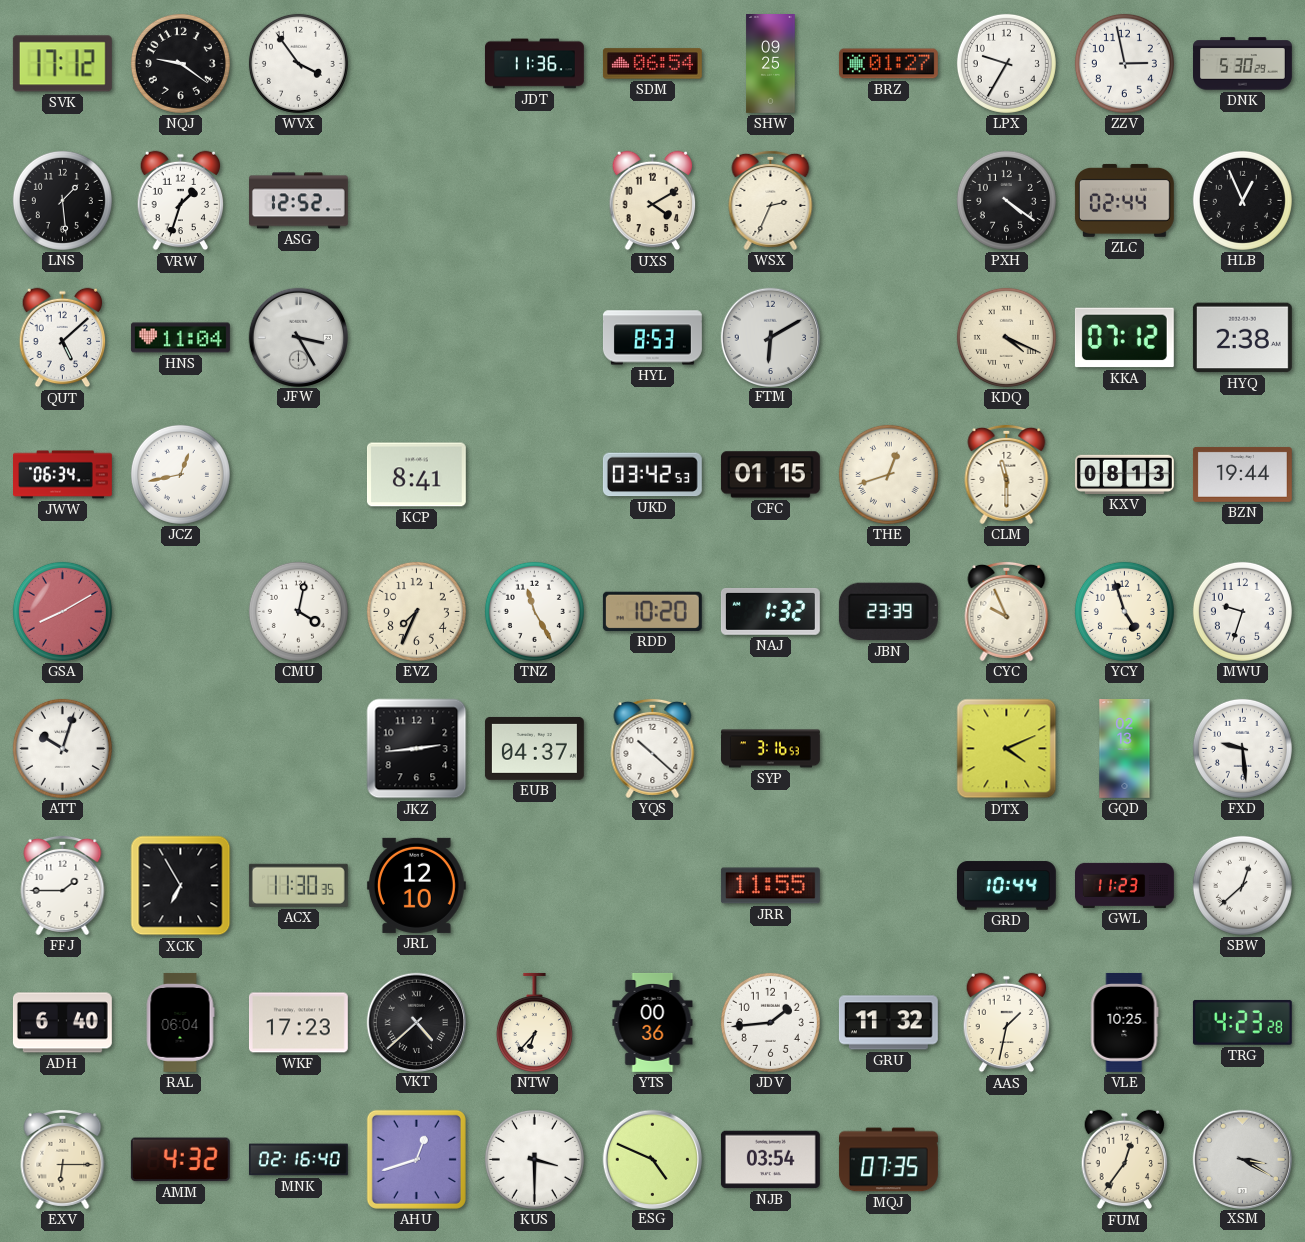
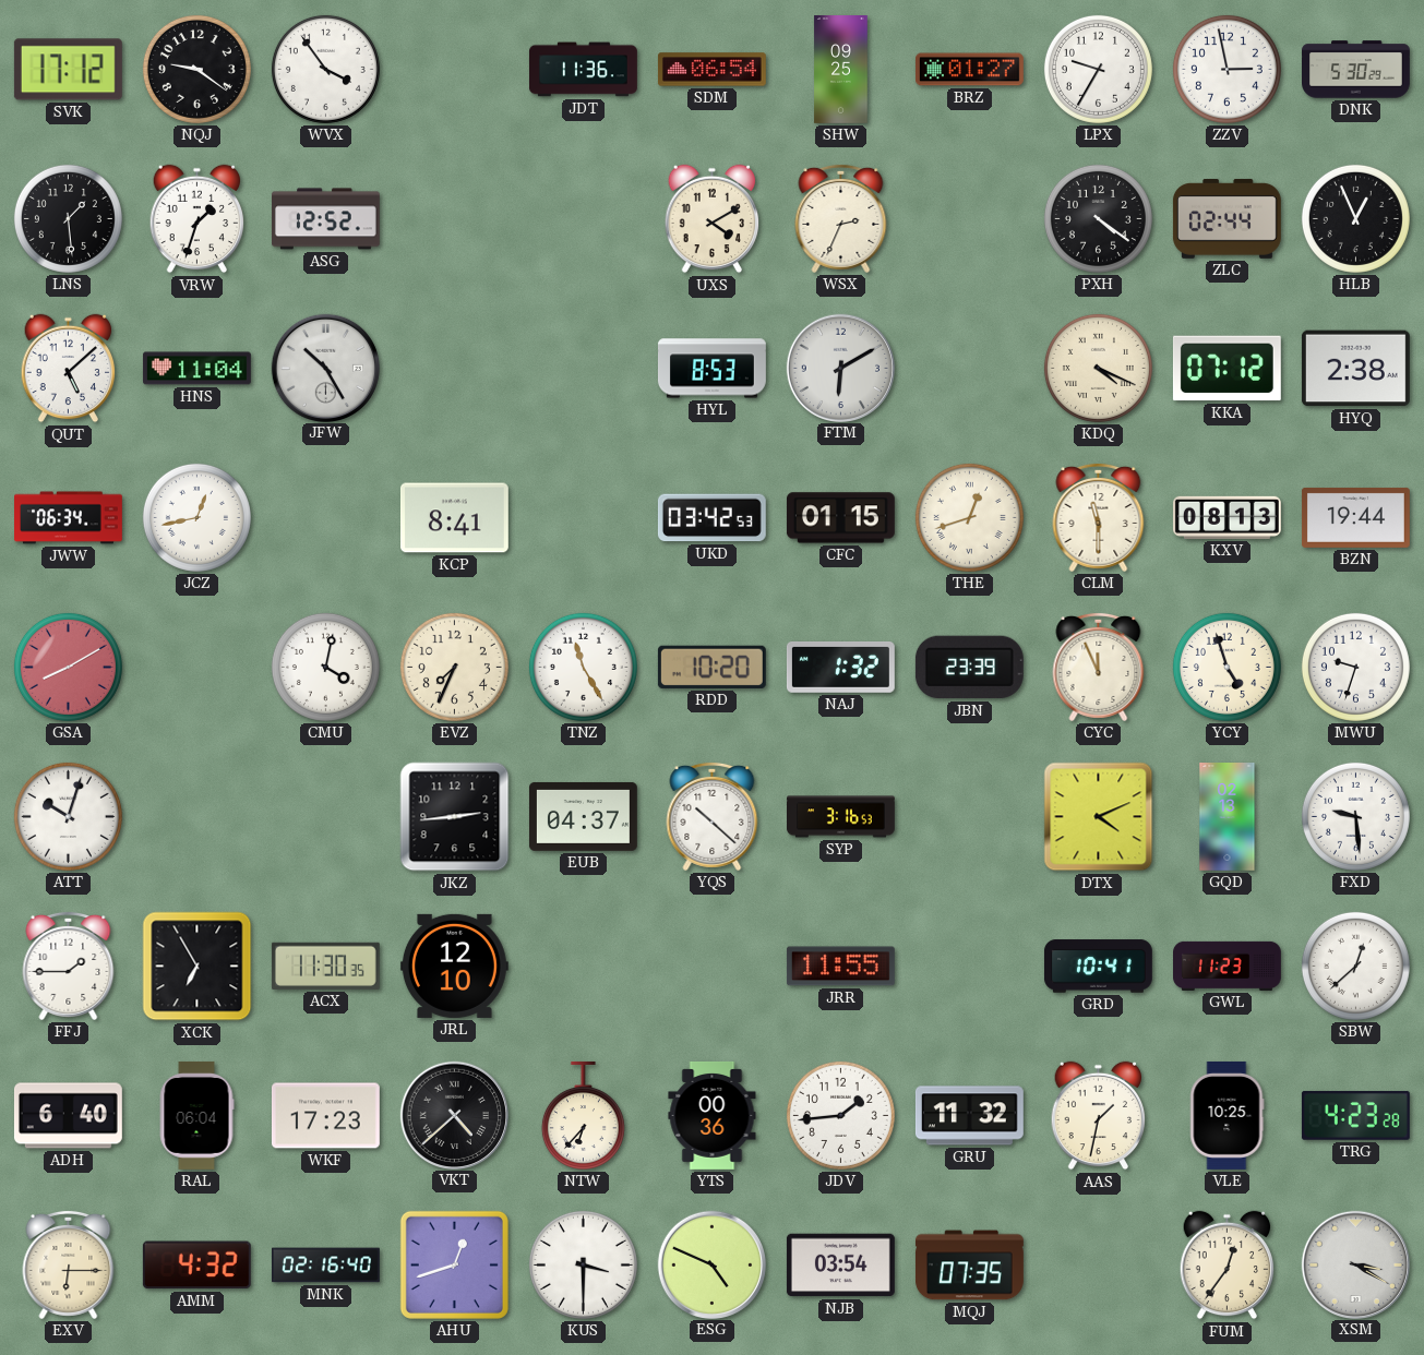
JFW: 3:25 -> 10:25
CYC: 9:56 -> 11:56
GRD: 10:44 -> 10:41
